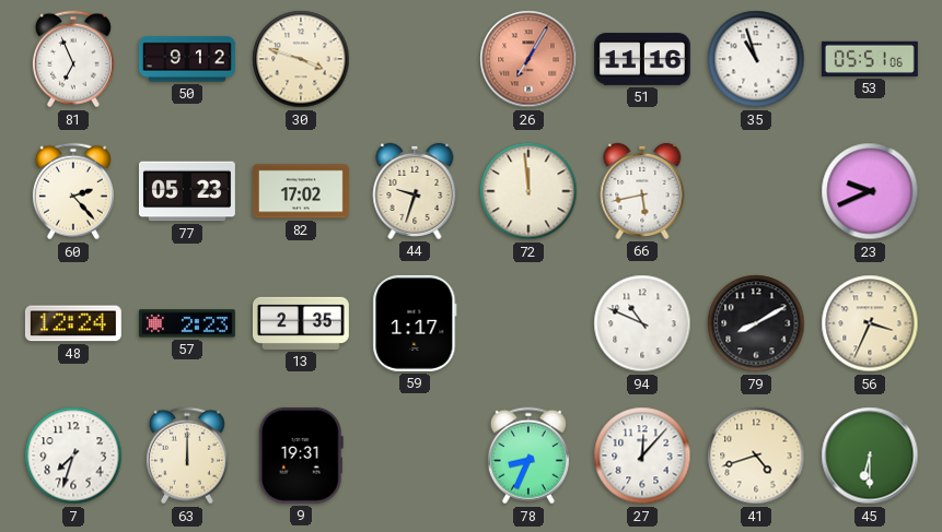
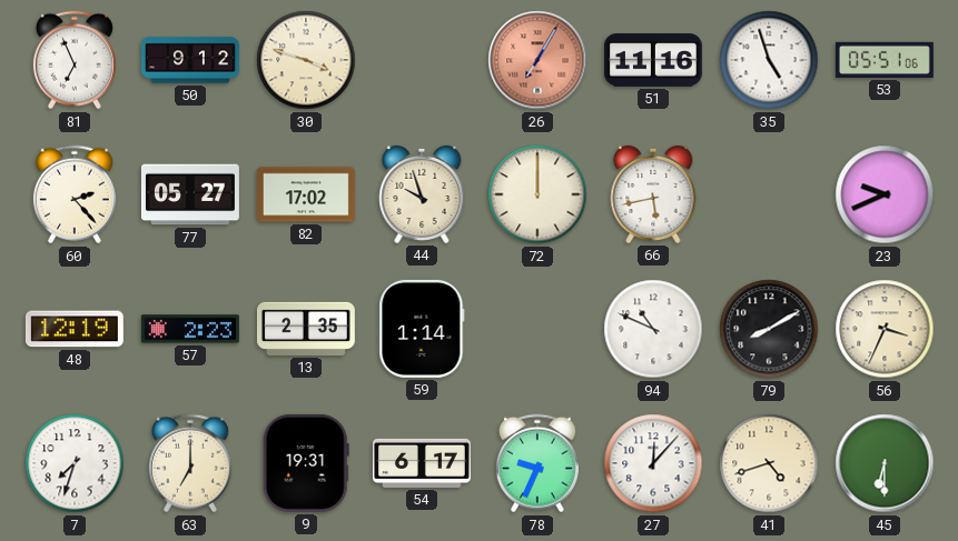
35: 10:57 -> 4:57
77: 05:23 -> 05:27
44: 9:33 -> 9:57
72: 11:59 -> 12:00
48: 12:24 -> 12:19
59: 1:17 -> 1:14
63: 12:00 -> 7:00
54: none -> 6:17
78: 8:34 -> 9:34
